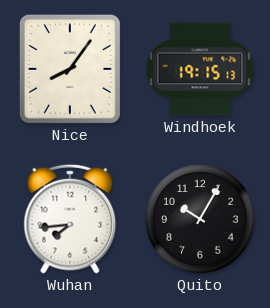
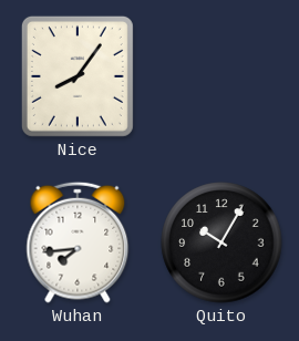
Windhoek: 19:15 -> none
